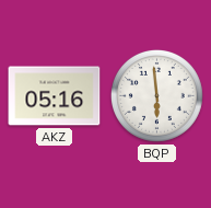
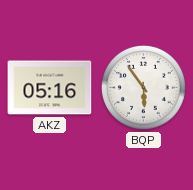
BQP: 5:59 -> 5:54
